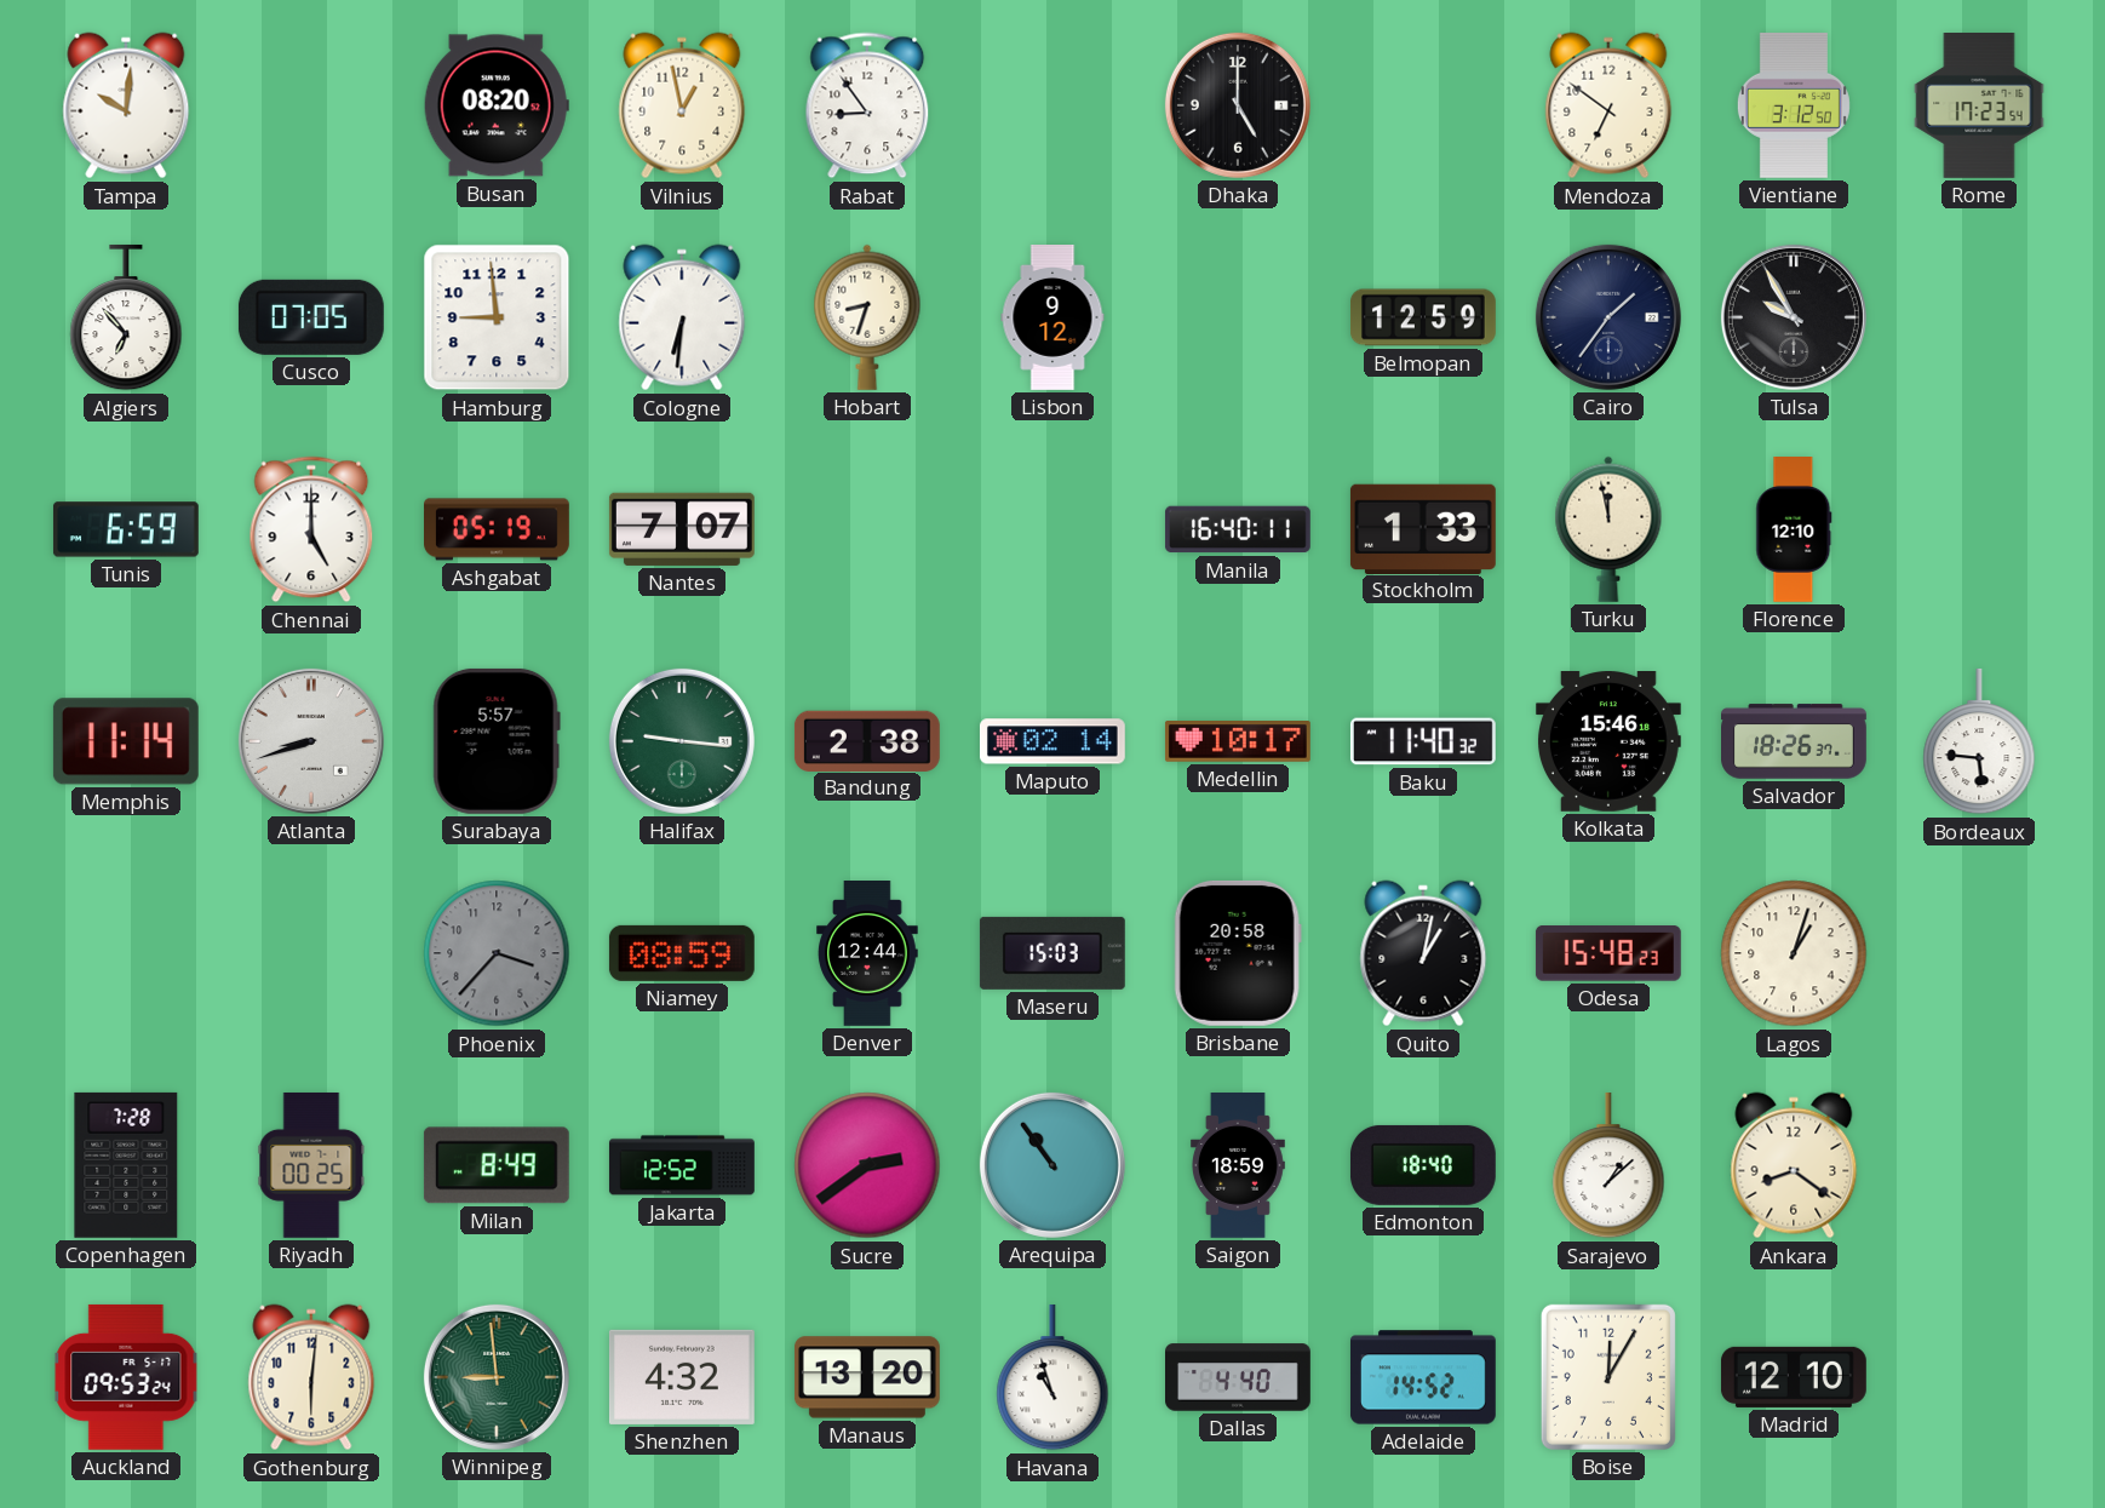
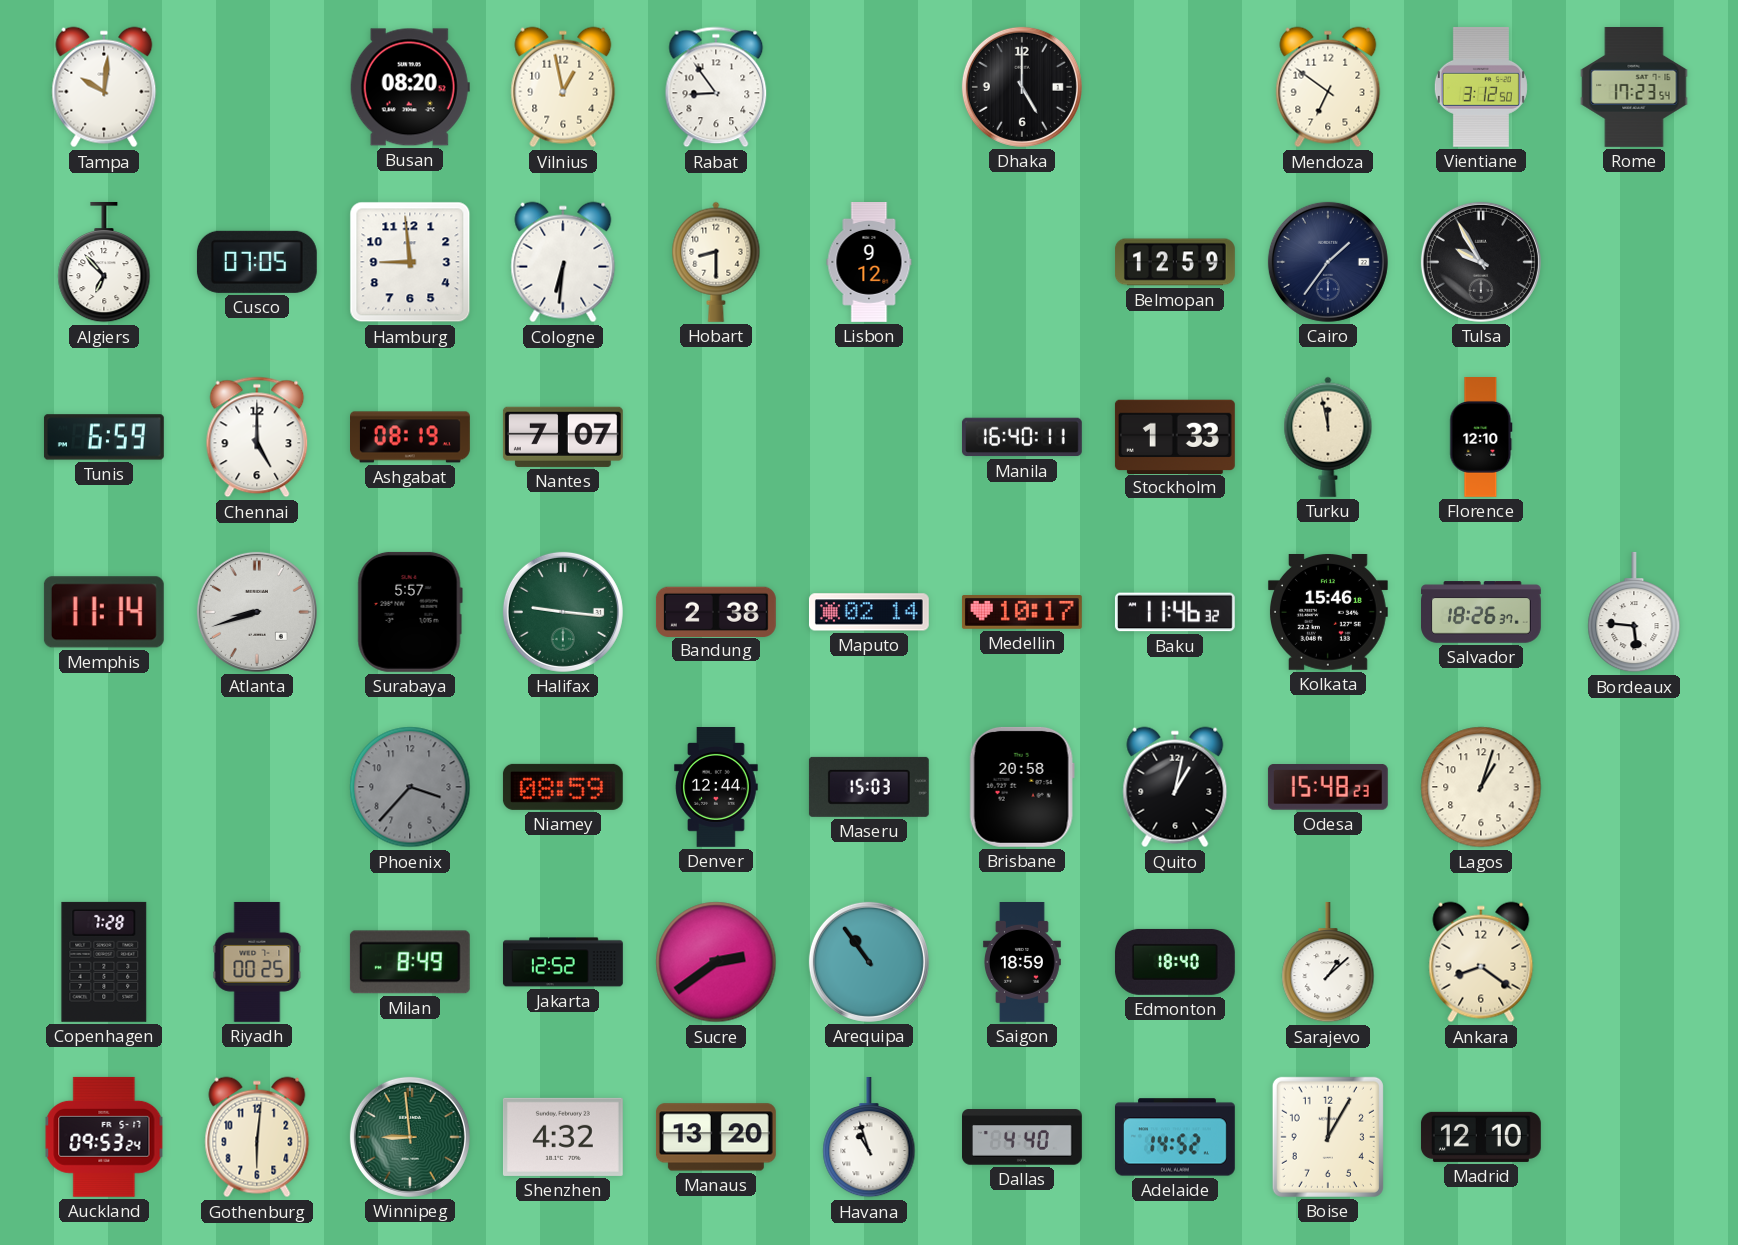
Hobart: 8:33 -> 8:30
Ashgabat: 05:19 -> 08:19
Baku: 11:40 -> 11:46
